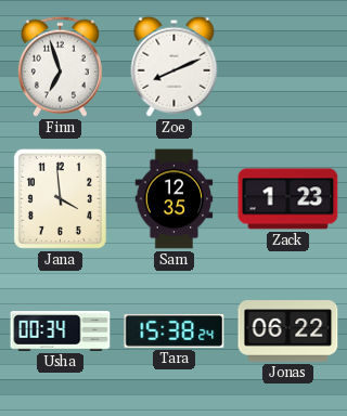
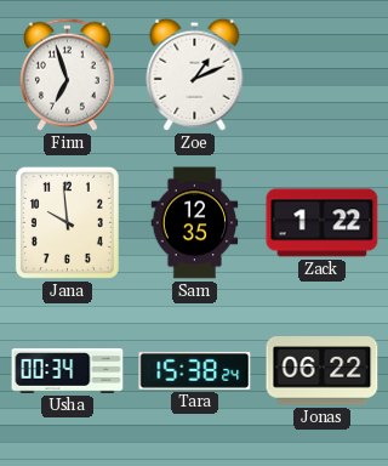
Zoe: 8:11 -> 1:11
Jana: 3:59 -> 9:59
Zack: 1:23 -> 1:22
